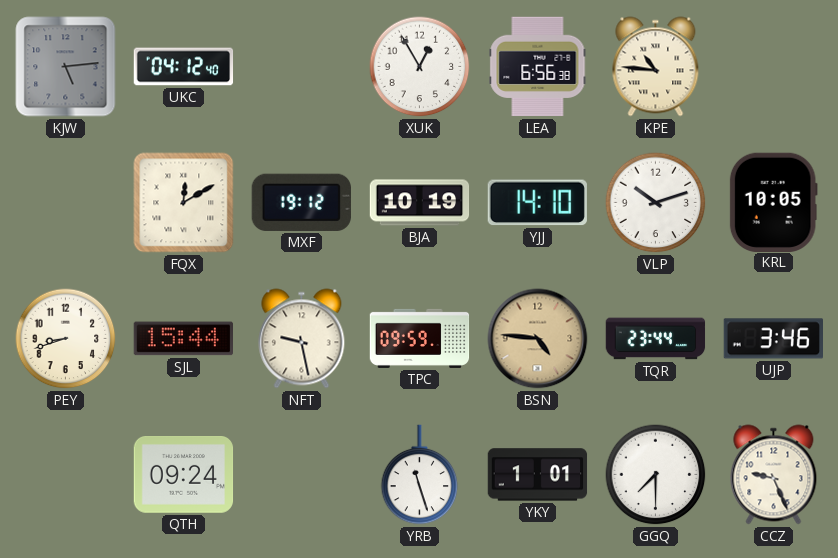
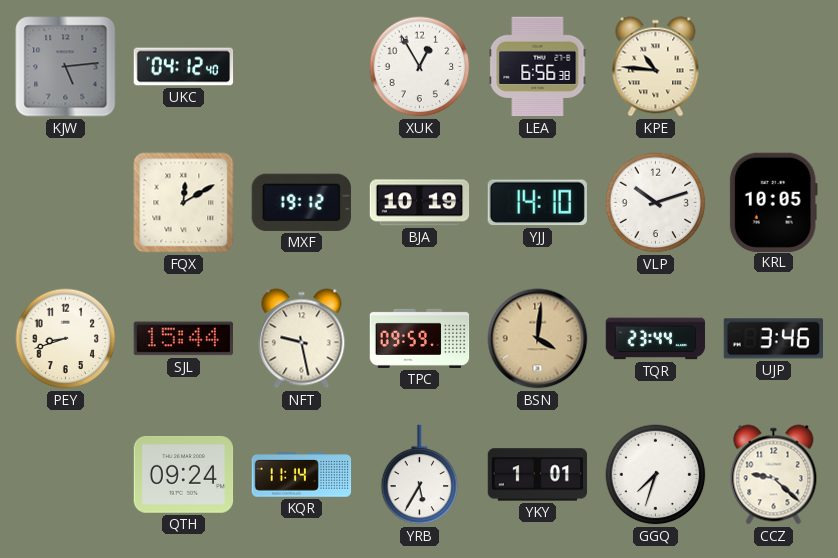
BSN: 4:46 -> 4:01
KQR: none -> 11:14
YRB: 11:27 -> 5:35
GGQ: 7:30 -> 7:33
CCZ: 9:26 -> 9:22
